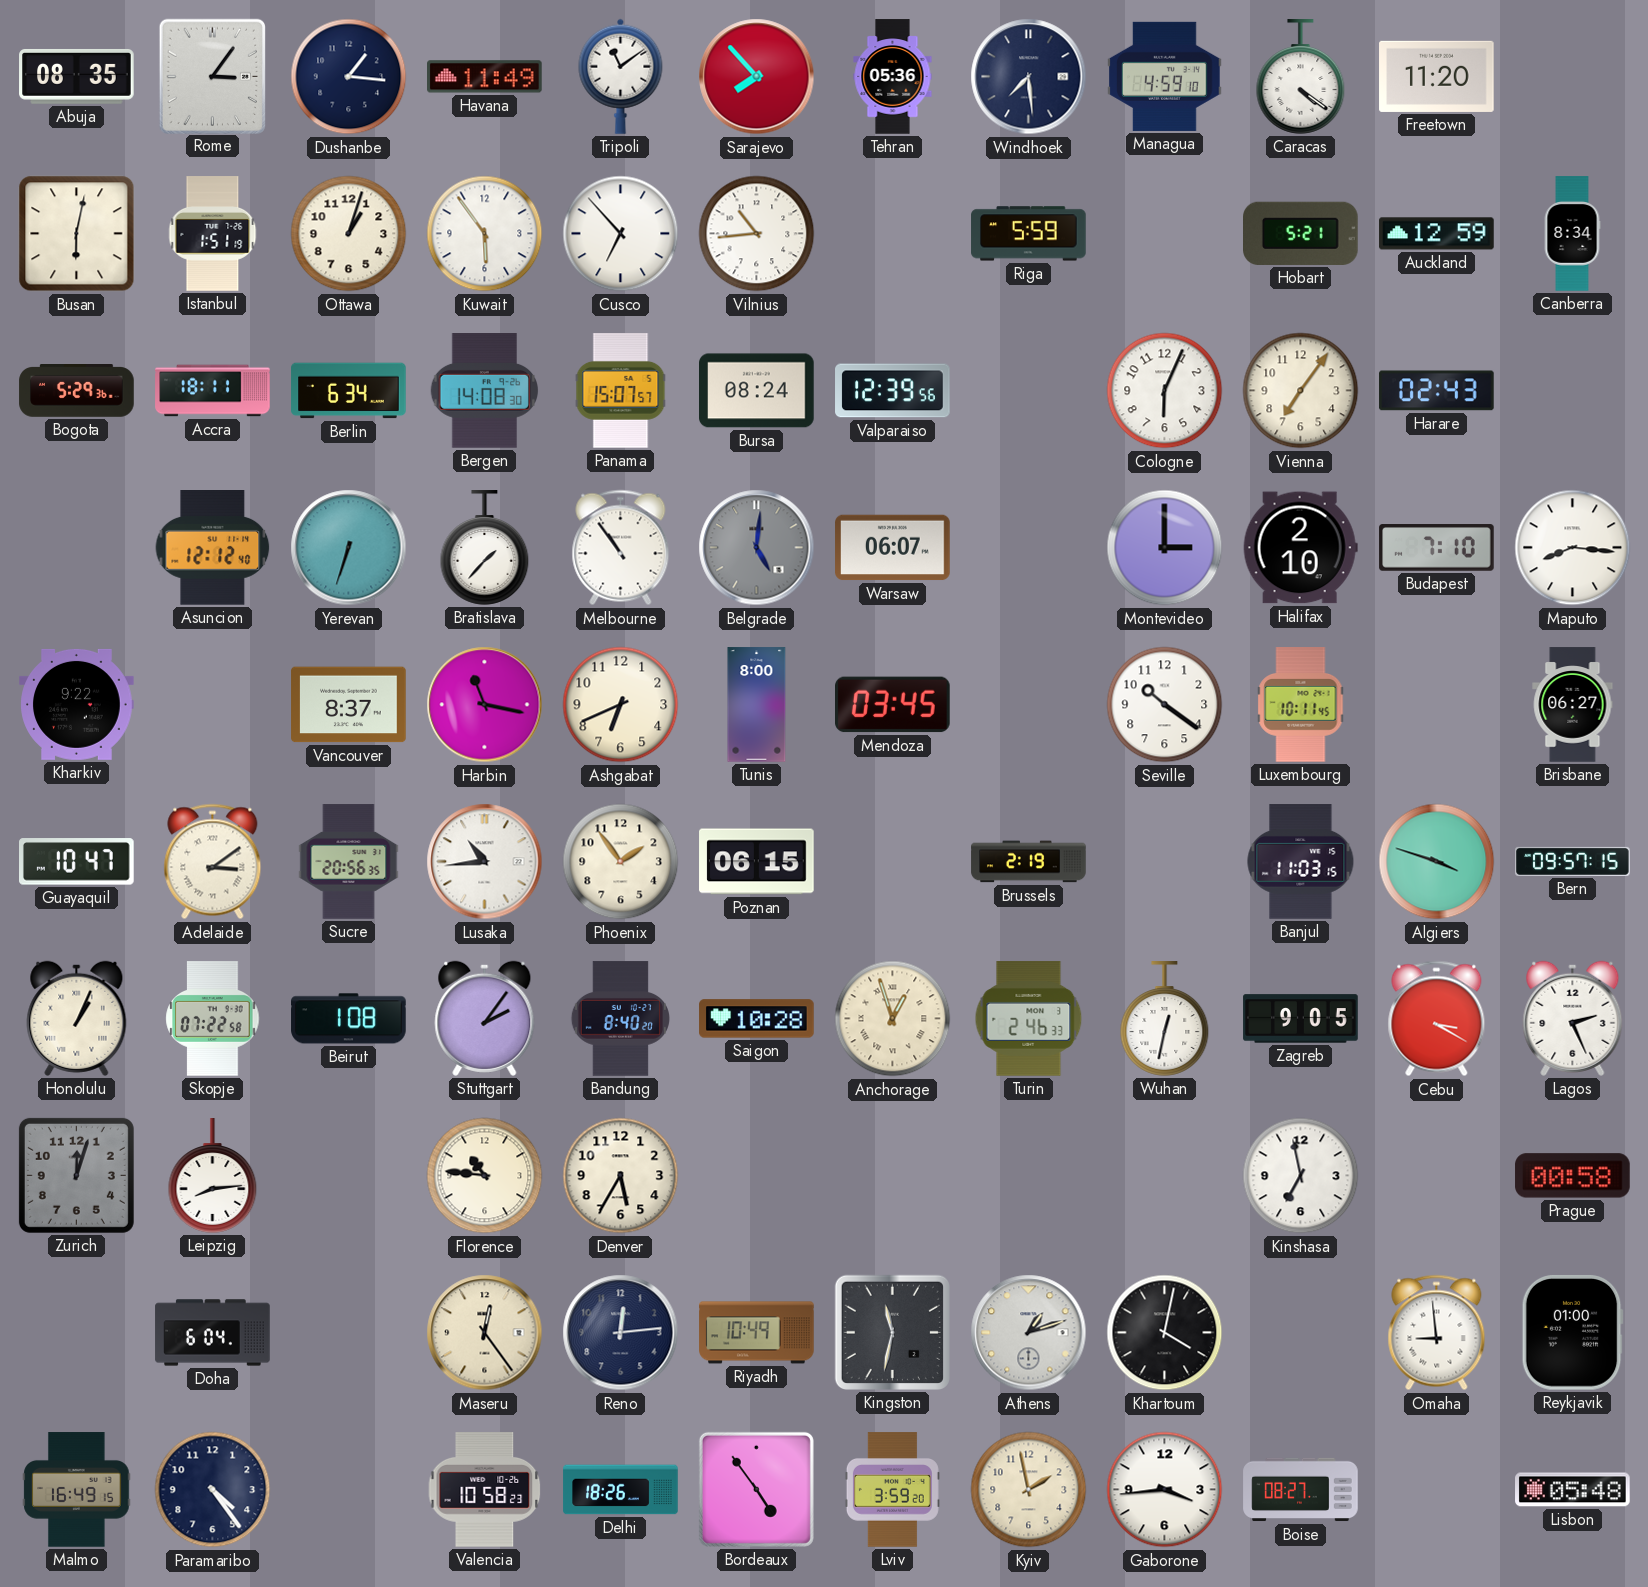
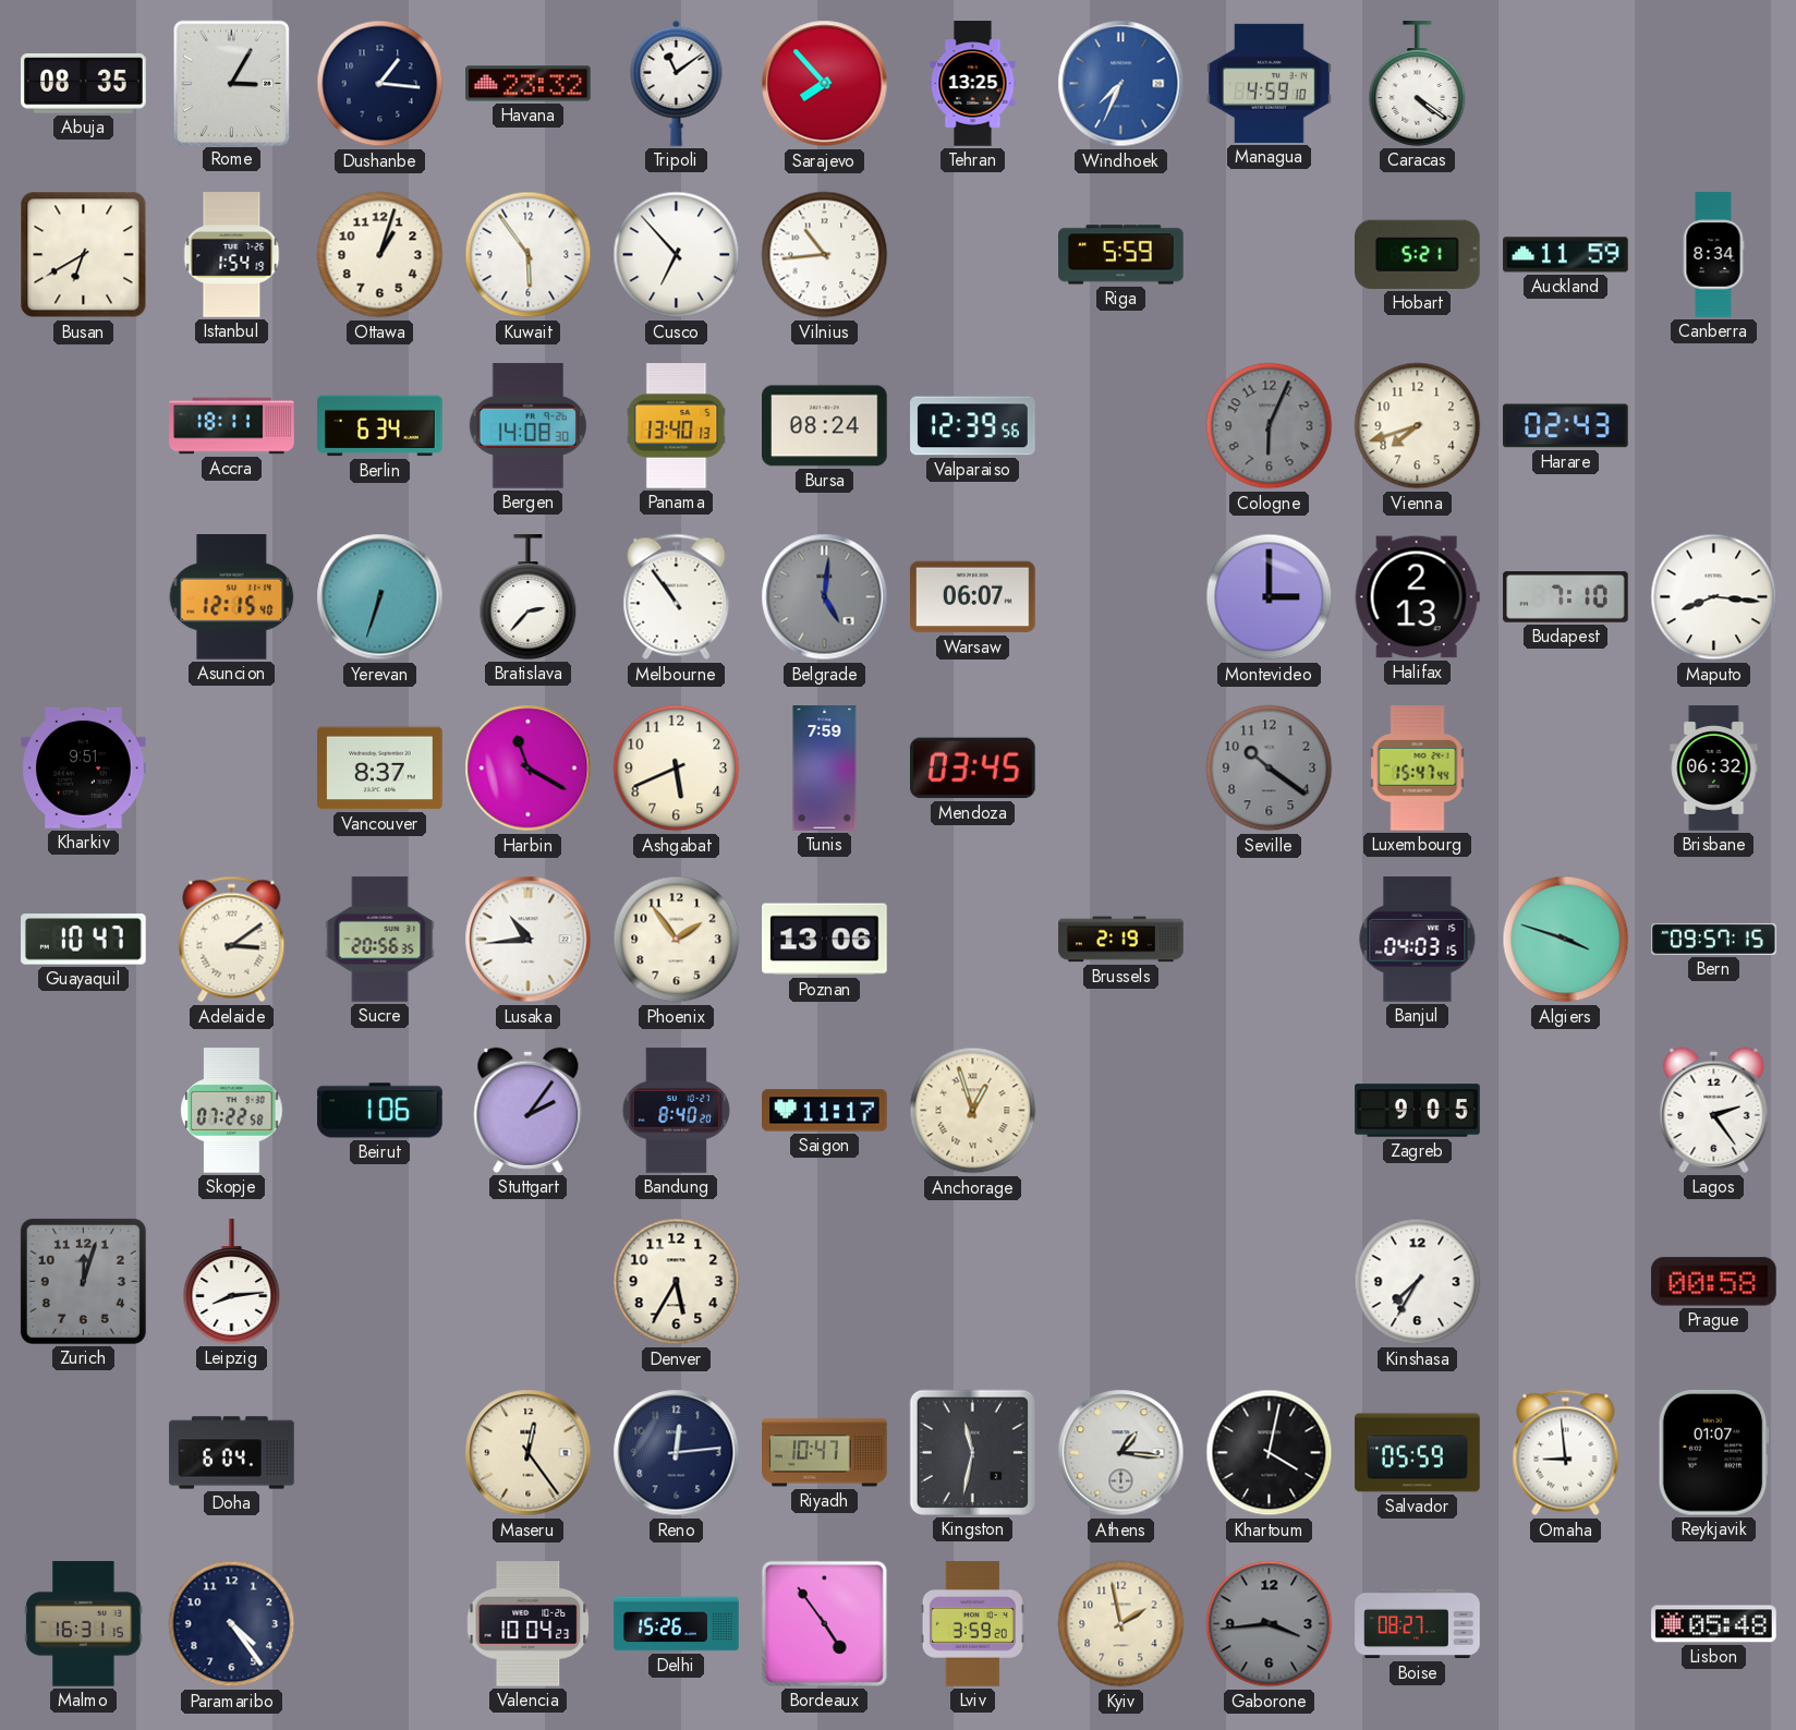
Rome: 3:06 -> 3:05
Havana: 11:49 -> 23:32
Tehran: 05:36 -> 13:25
Windhoek: 7:29 -> 7:34
Windhoek dial: navy -> blue
Freetown: 11:20 -> none
Busan: 6:02 -> 6:40
Istanbul: 1:51 -> 1:54
Auckland: 12:59 -> 11:59
Bogota: 5:29 -> none
Panama: 15:07 -> 13:40
Cologne dial: white -> grey
Vienna: 7:06 -> 7:42
Asuncion: 12:12 -> 12:15
Bratislava: 1:37 -> 2:37
Halifax: 2:10 -> 2:13
Kharkiv: 9:22 -> 9:51
Harbin: 11:17 -> 11:20
Ashgabat: 6:41 -> 5:41
Tunis: 8:00 -> 7:59
Seville dial: white -> grey
Luxembourg: 10:11 -> 15:47
Brisbane: 06:27 -> 06:32
Poznan: 06:15 -> 13:06
Banjul: 11:03 -> 04:03
Honolulu: 1:04 -> none
Beirut: 1:08 -> 1:06
Saigon: 10:28 -> 11:17
Turin: 2:46 -> none
Wuhan: 12:32 -> none
Cebu: 3:20 -> none
Lagos: 2:26 -> 2:24
Florence: 10:46 -> none
Kinshasa: 6:58 -> 7:35
Riyadh: 10:49 -> 10:47
Athens: 1:12 -> 1:16
Salvador: none -> 05:59
Reykjavik: 01:00 -> 01:07
Malmo: 16:49 -> 16:31
Valencia: 10:58 -> 10:04
Delhi: 18:26 -> 15:26
Gaborone dial: white -> grey
